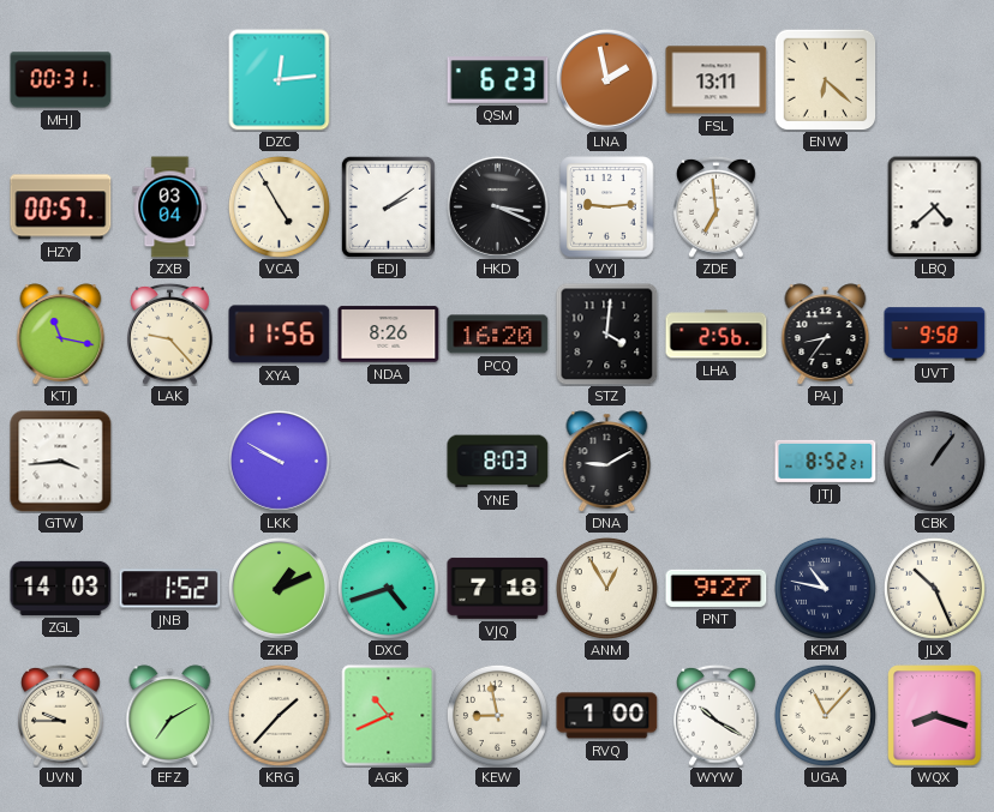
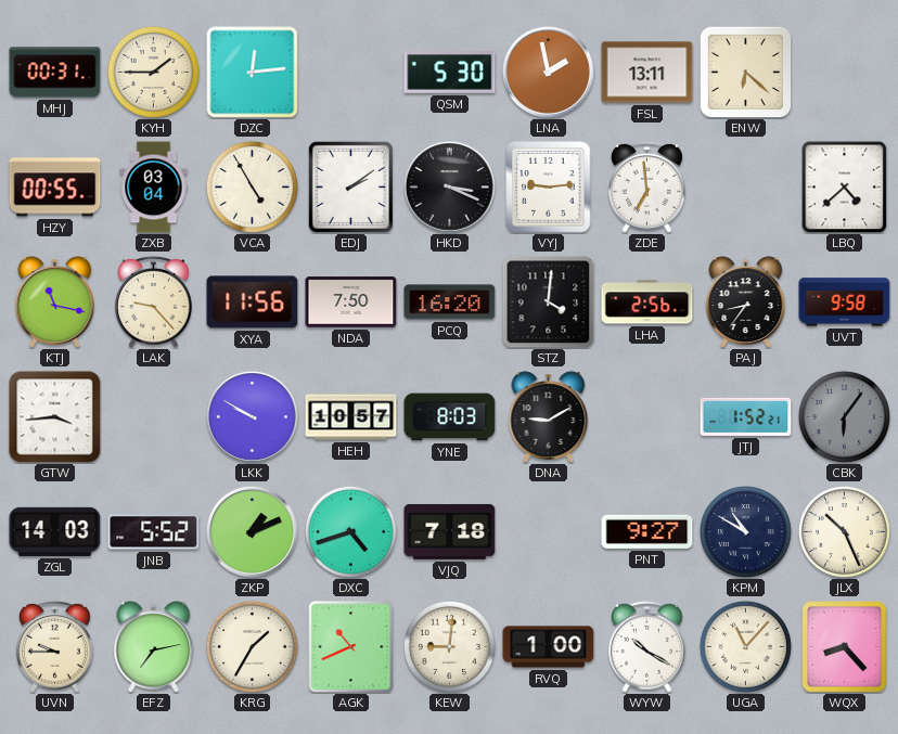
KYH: none -> 1:45
QSM: 6:23 -> 5:30
HZY: 00:57 -> 00:55
NDA: 8:26 -> 7:50
HEH: none -> 10:57
JTJ: 8:52 -> 1:52
CBK: 1:06 -> 6:06
JNB: 1:52 -> 5:52
ANM: 12:55 -> none
KPM: 10:47 -> 10:50
EFZ: 7:10 -> 7:13
KRG: 1:37 -> 1:35
KEW: 8:58 -> 9:01
WQX: 8:18 -> 8:23
